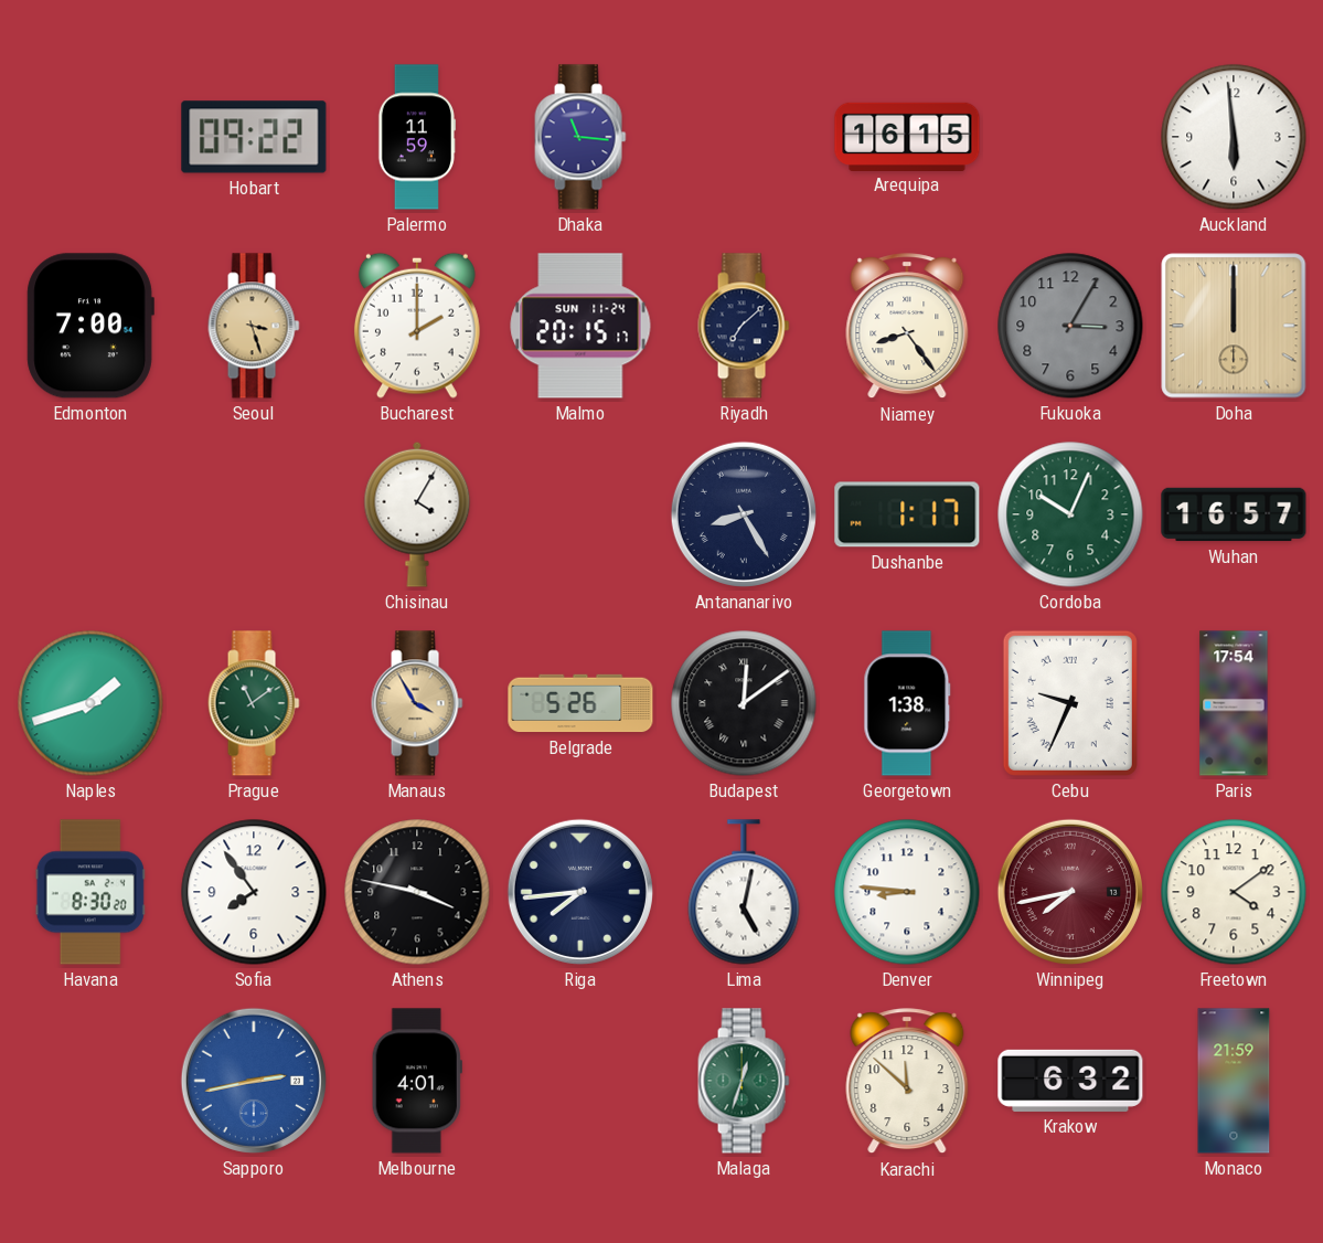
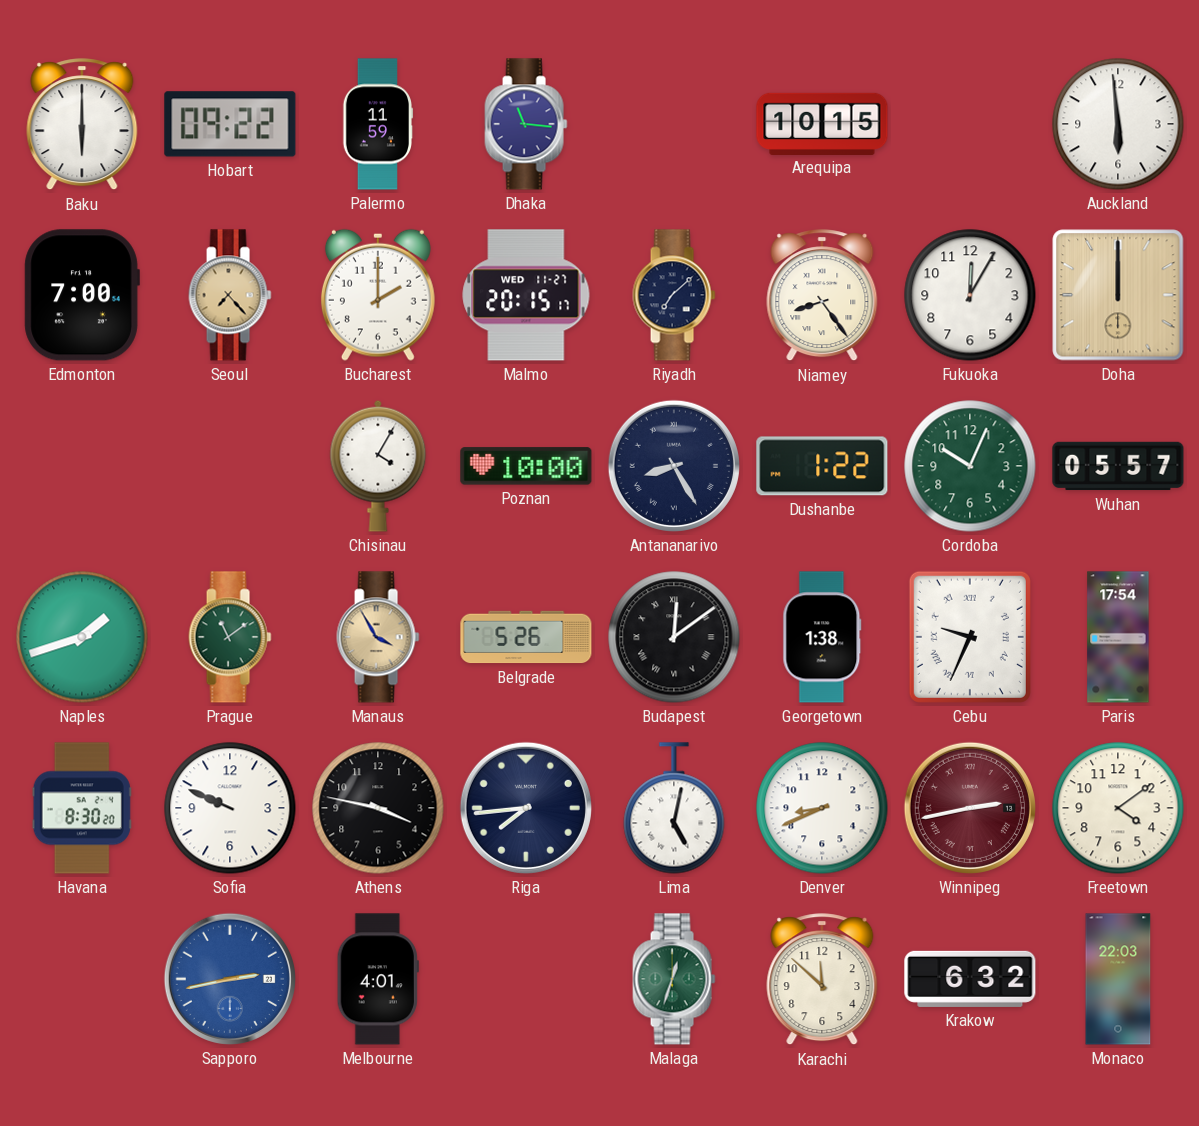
Baku: none -> 6:00
Arequipa: 16:15 -> 10:15
Seoul: 3:27 -> 7:23
Malmo date: SUN 11-24 -> WED 11-27
Fukuoka: 3:05 -> 12:05
Fukuoka dial: grey -> white
Poznan: none -> 10:00
Dushanbe: 1:17 -> 1:22
Wuhan: 16:57 -> 05:57
Sofia: 7:54 -> 9:49
Denver: 8:46 -> 8:41
Winnipeg: 7:43 -> 2:43
Monaco: 21:59 -> 22:03
